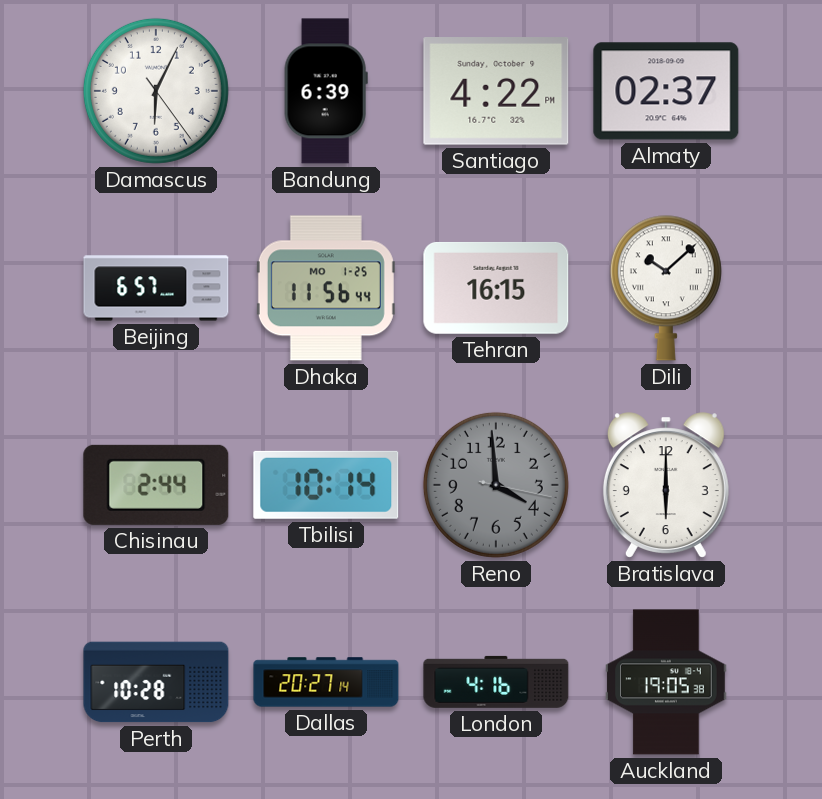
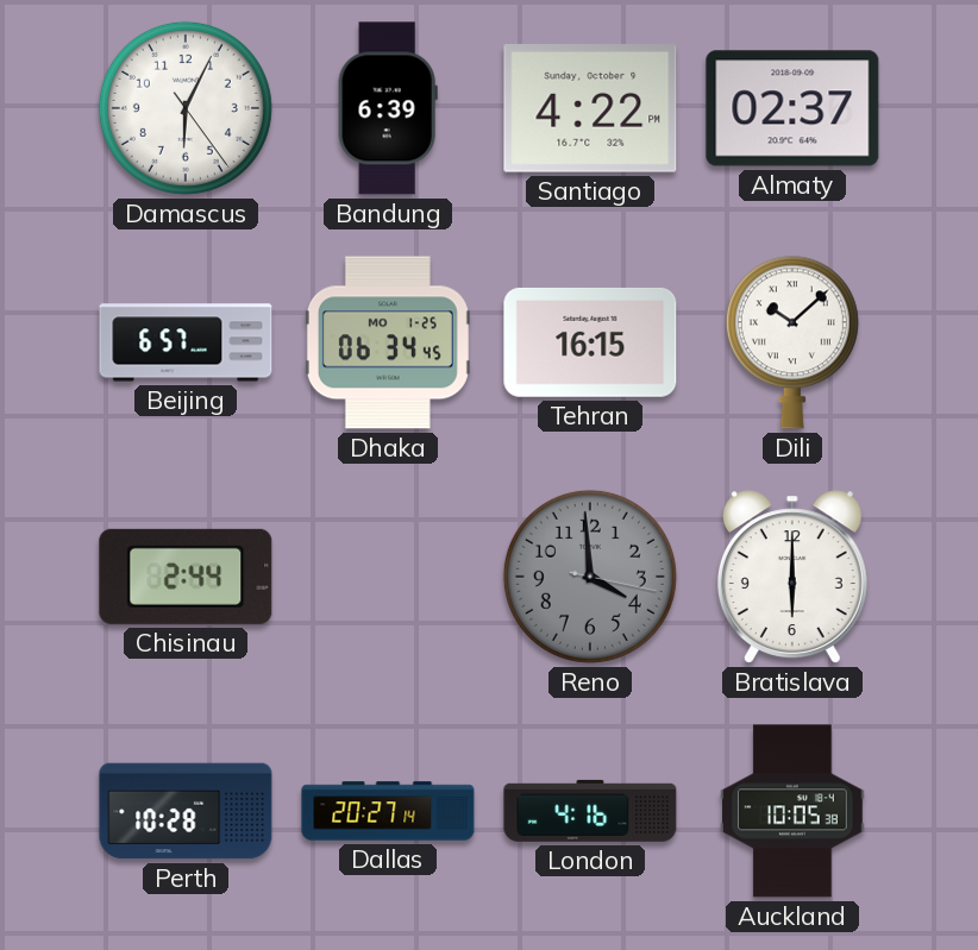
Dhaka: 11:56 -> 06:34
Tbilisi: 10:14 -> none
Auckland: 19:05 -> 10:05
